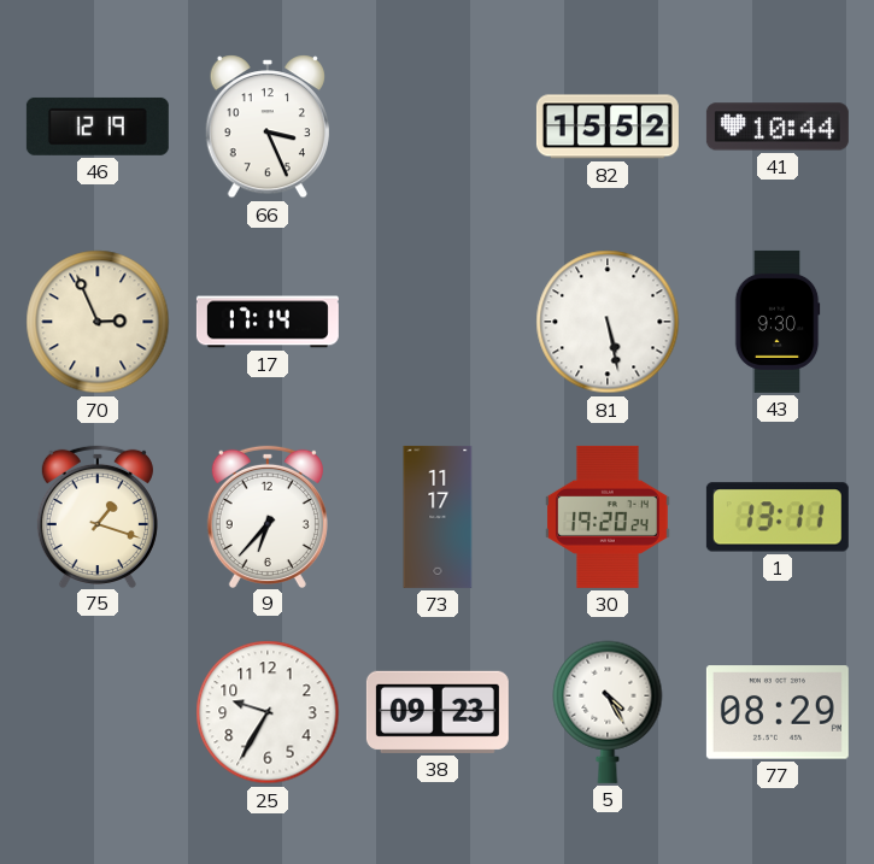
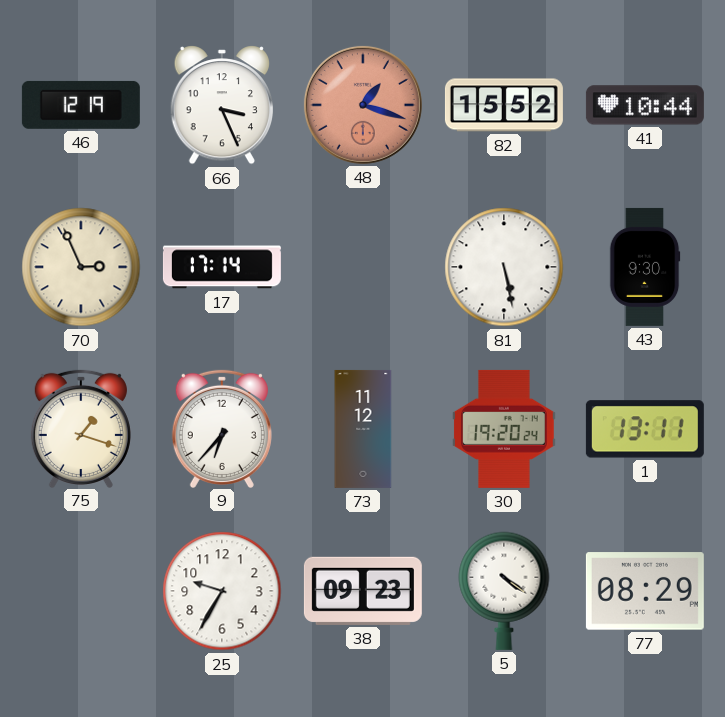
48: none -> 1:18
73: 11:17 -> 11:12
5: 4:25 -> 4:21
